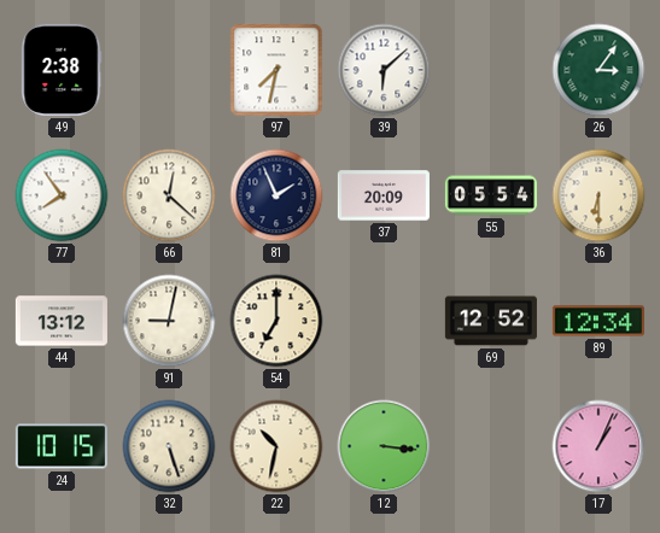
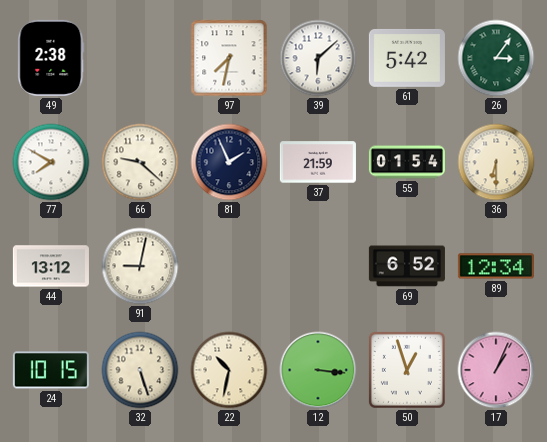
61: none -> 5:42
77: 7:54 -> 7:50
66: 12:22 -> 9:22
37: 20:09 -> 21:59
55: 05:54 -> 01:54
54: 7:00 -> none
69: 12:52 -> 6:52
50: none -> 12:57
